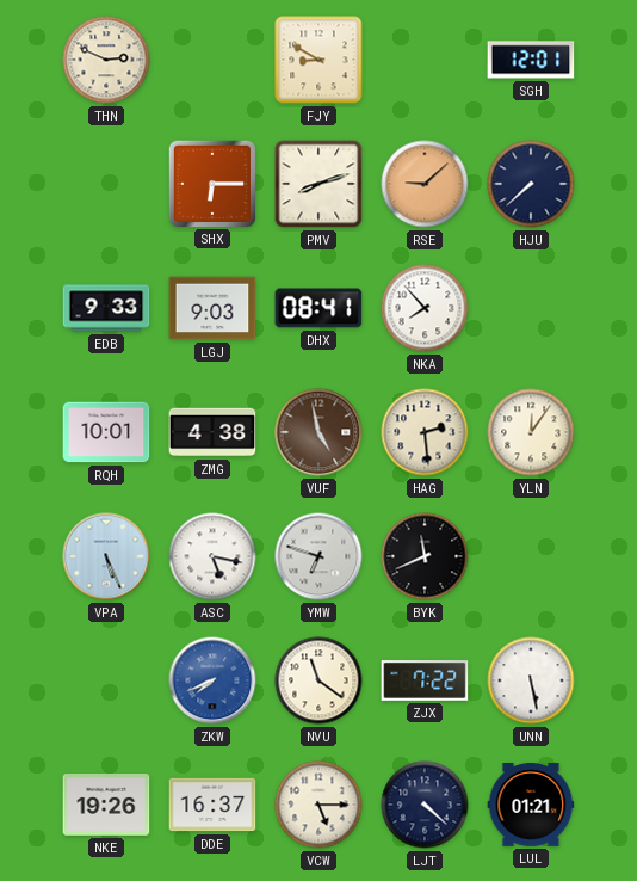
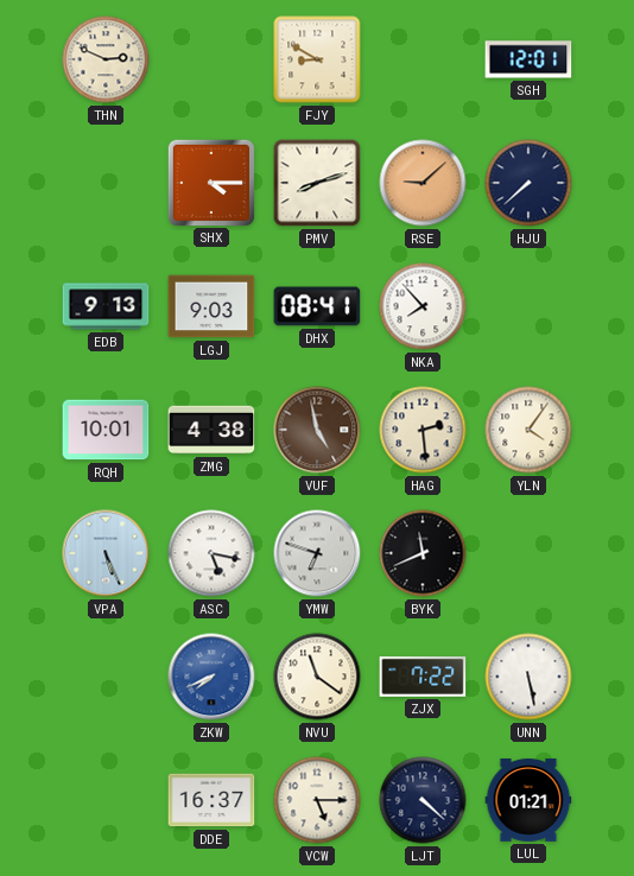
SHX: 6:15 -> 4:15
EDB: 9:33 -> 9:13
YLN: 12:06 -> 4:06
NKE: 19:26 -> none
